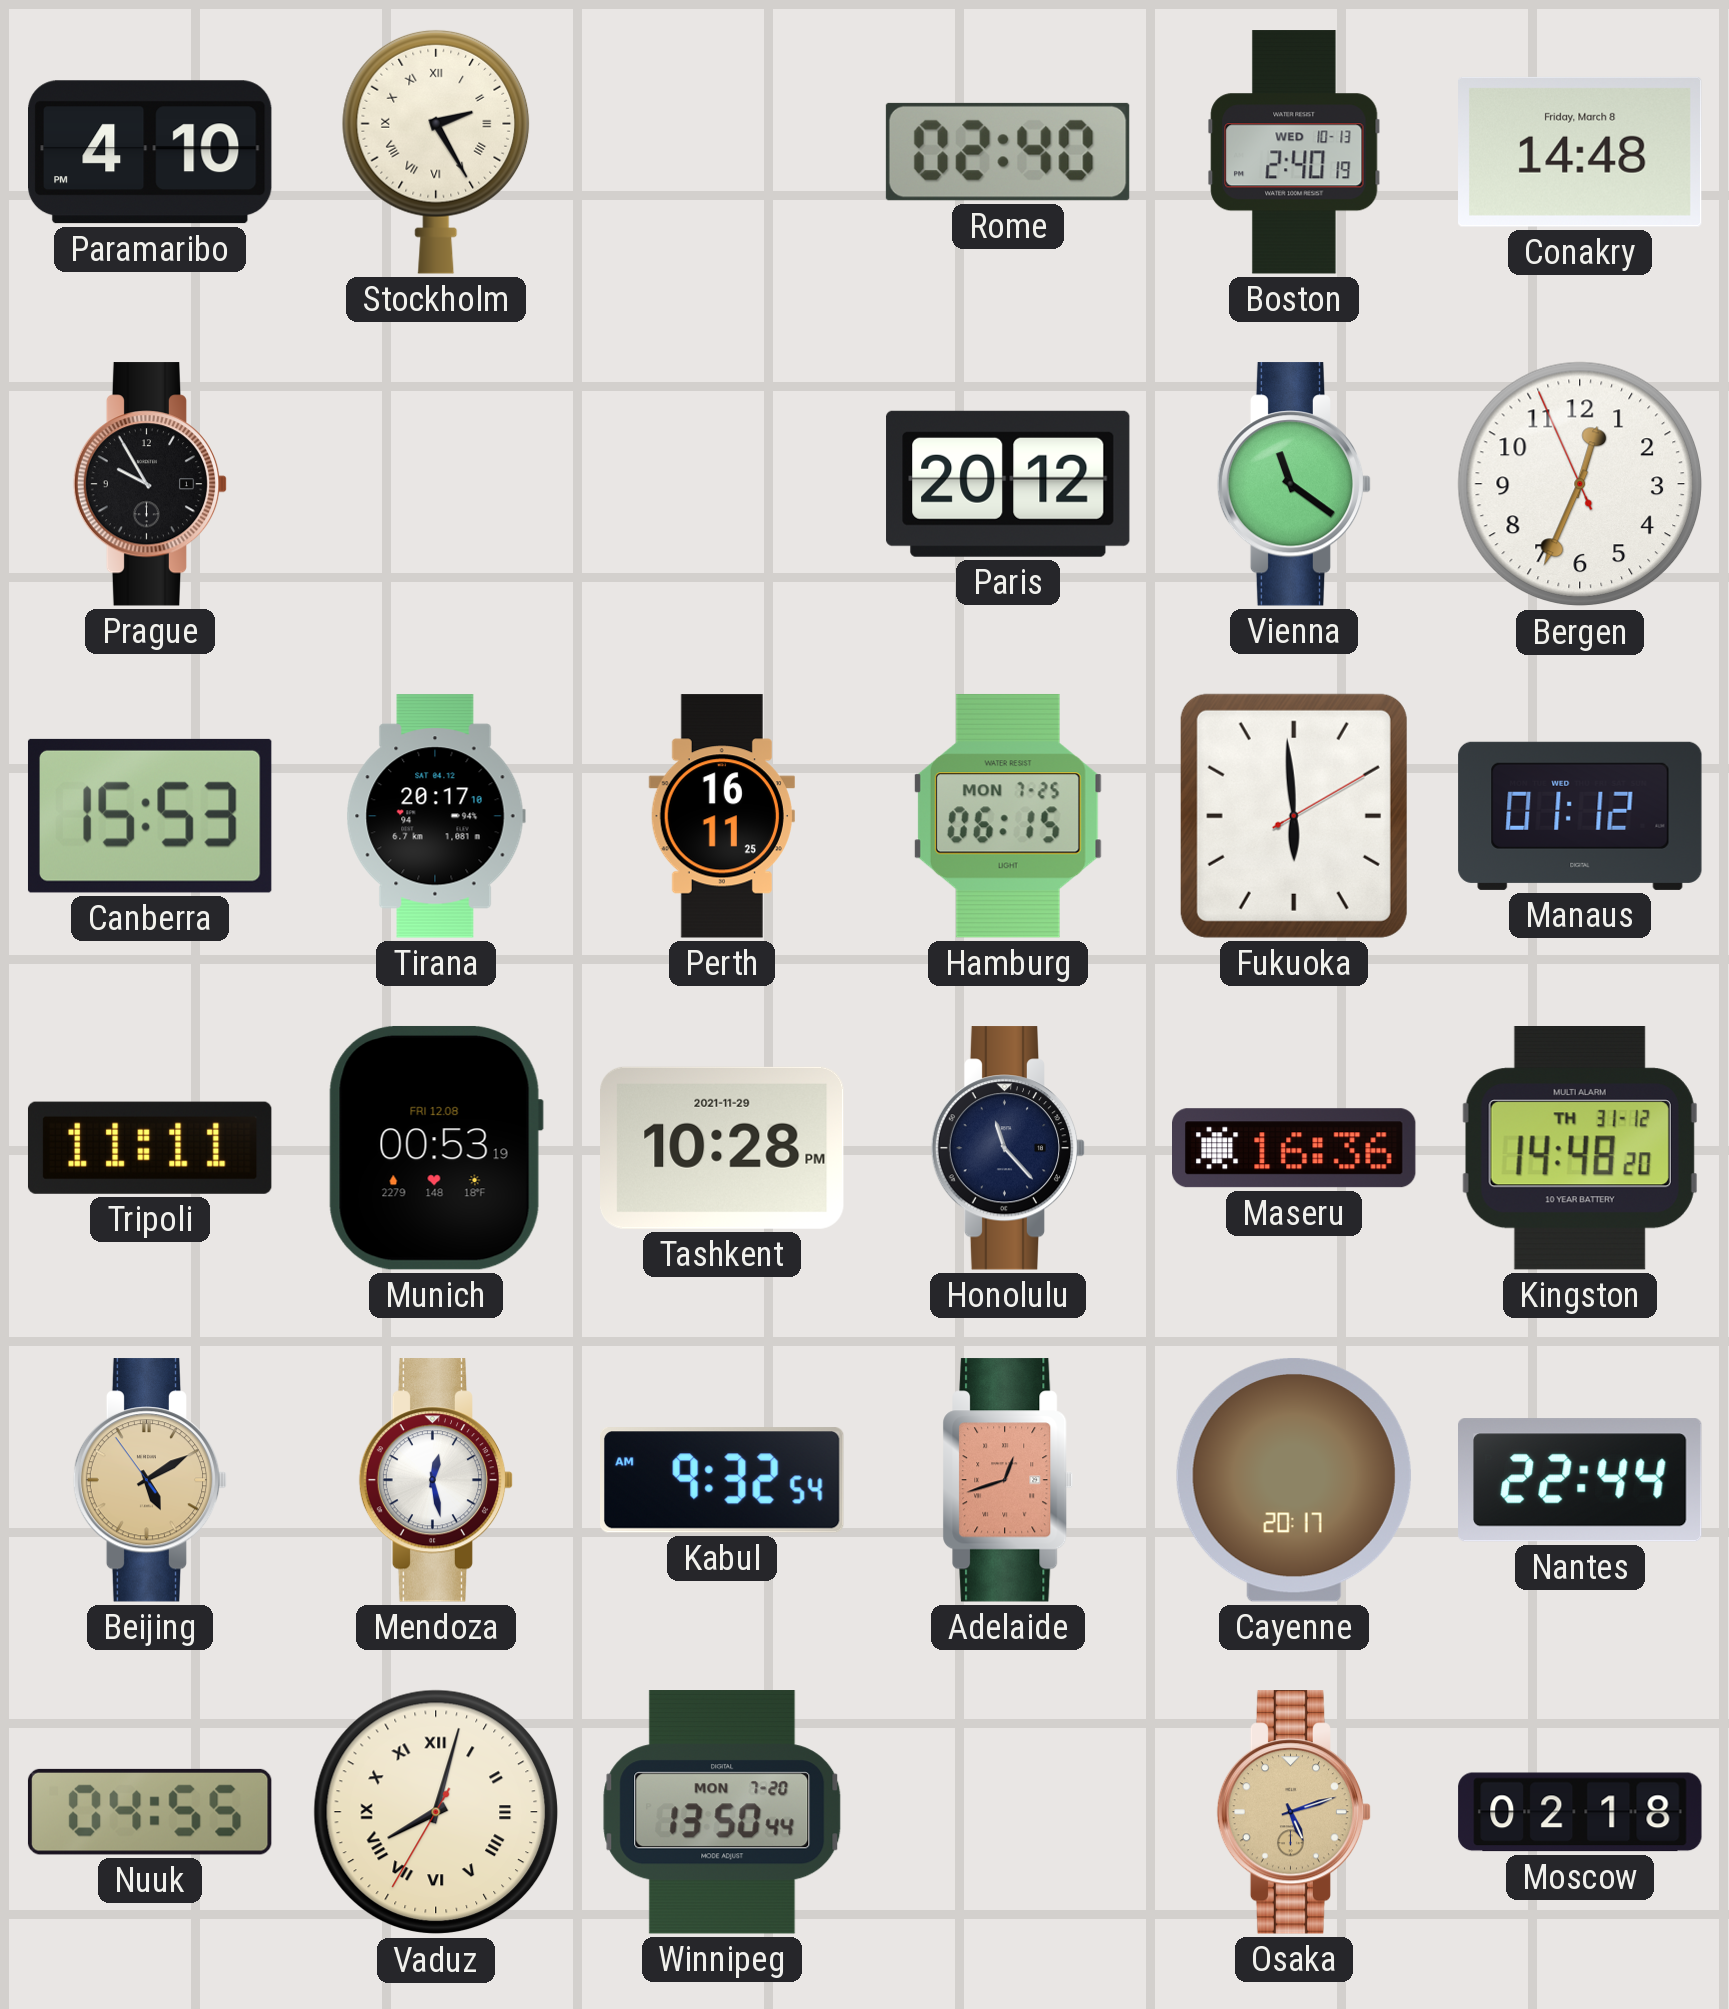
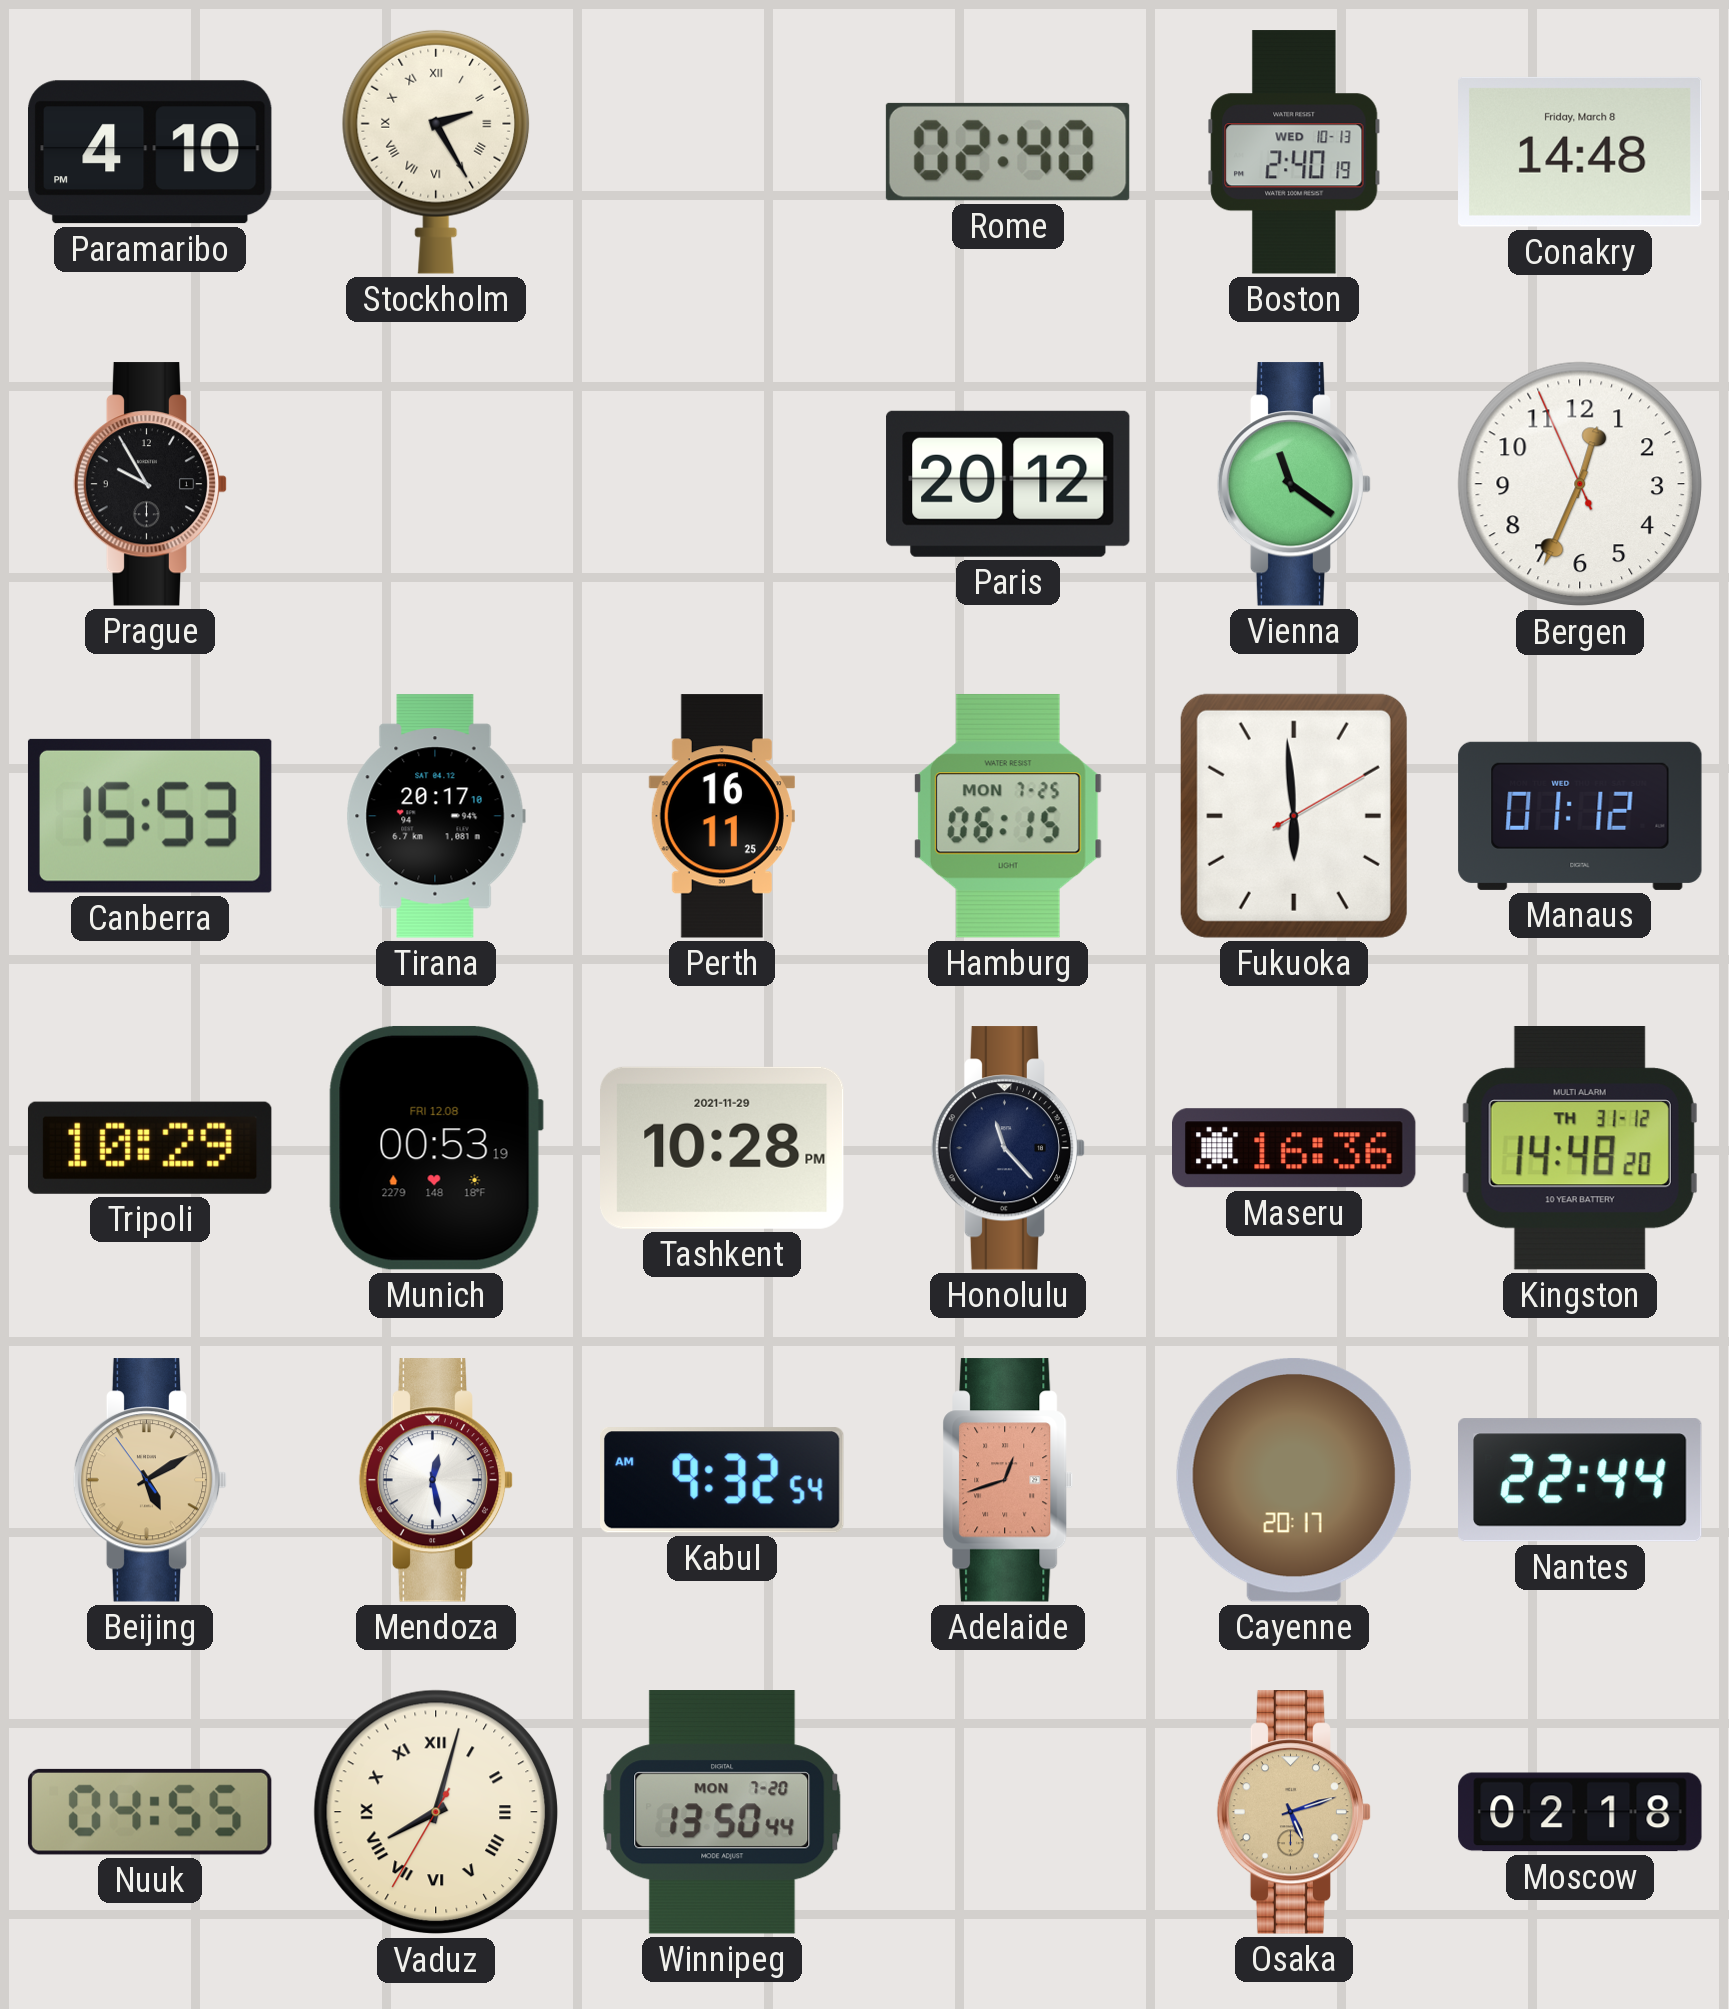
Tripoli: 11:11 -> 10:29
